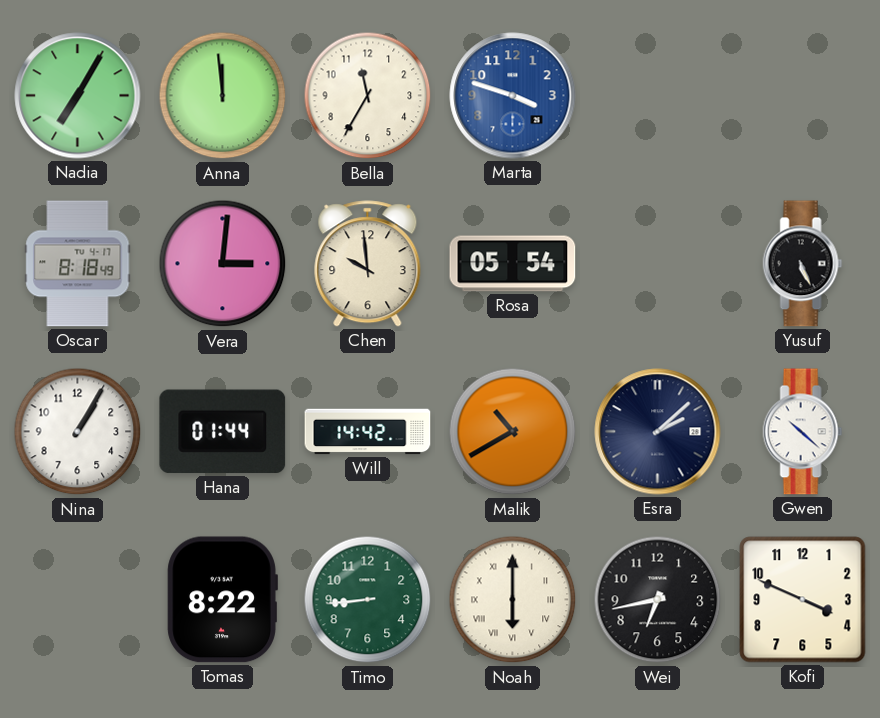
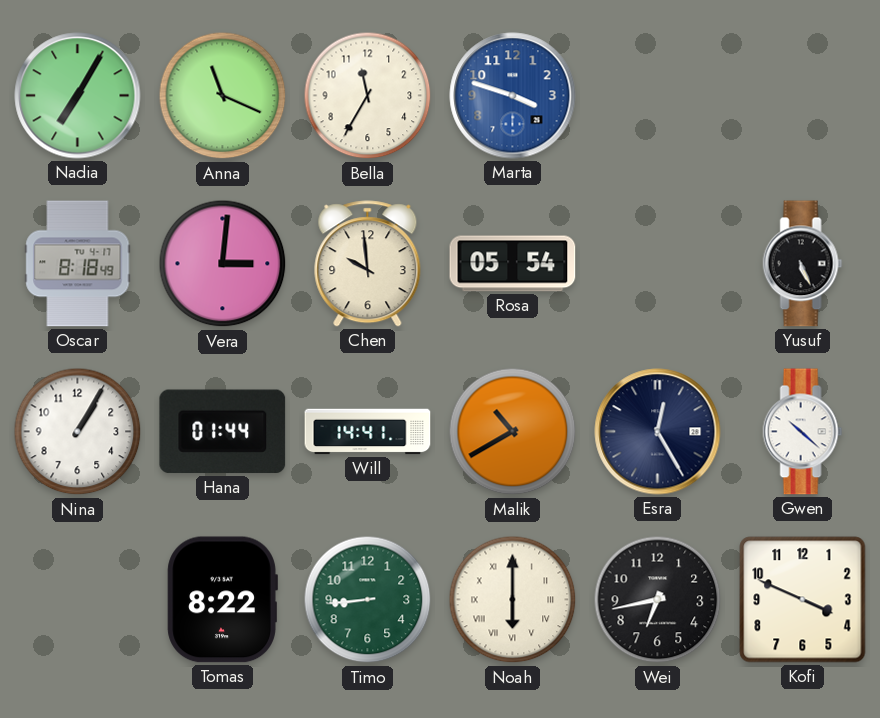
Anna: 11:59 -> 11:19
Will: 14:42 -> 14:41
Esra: 2:08 -> 12:25
